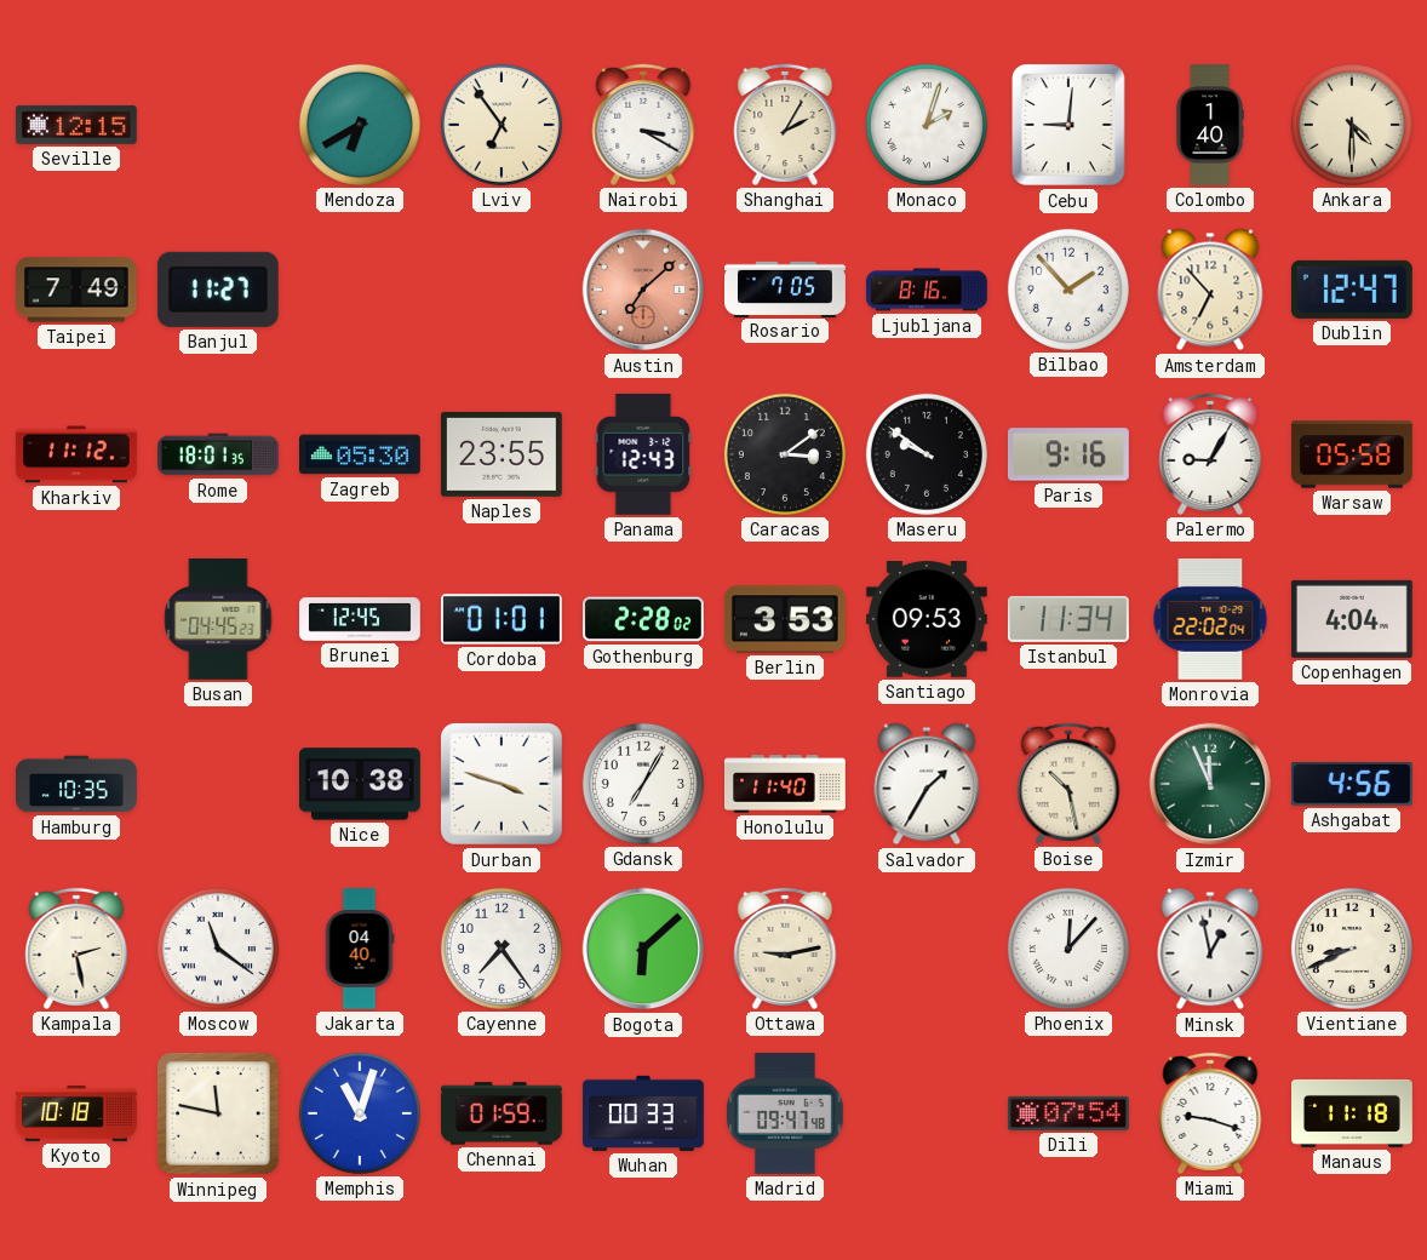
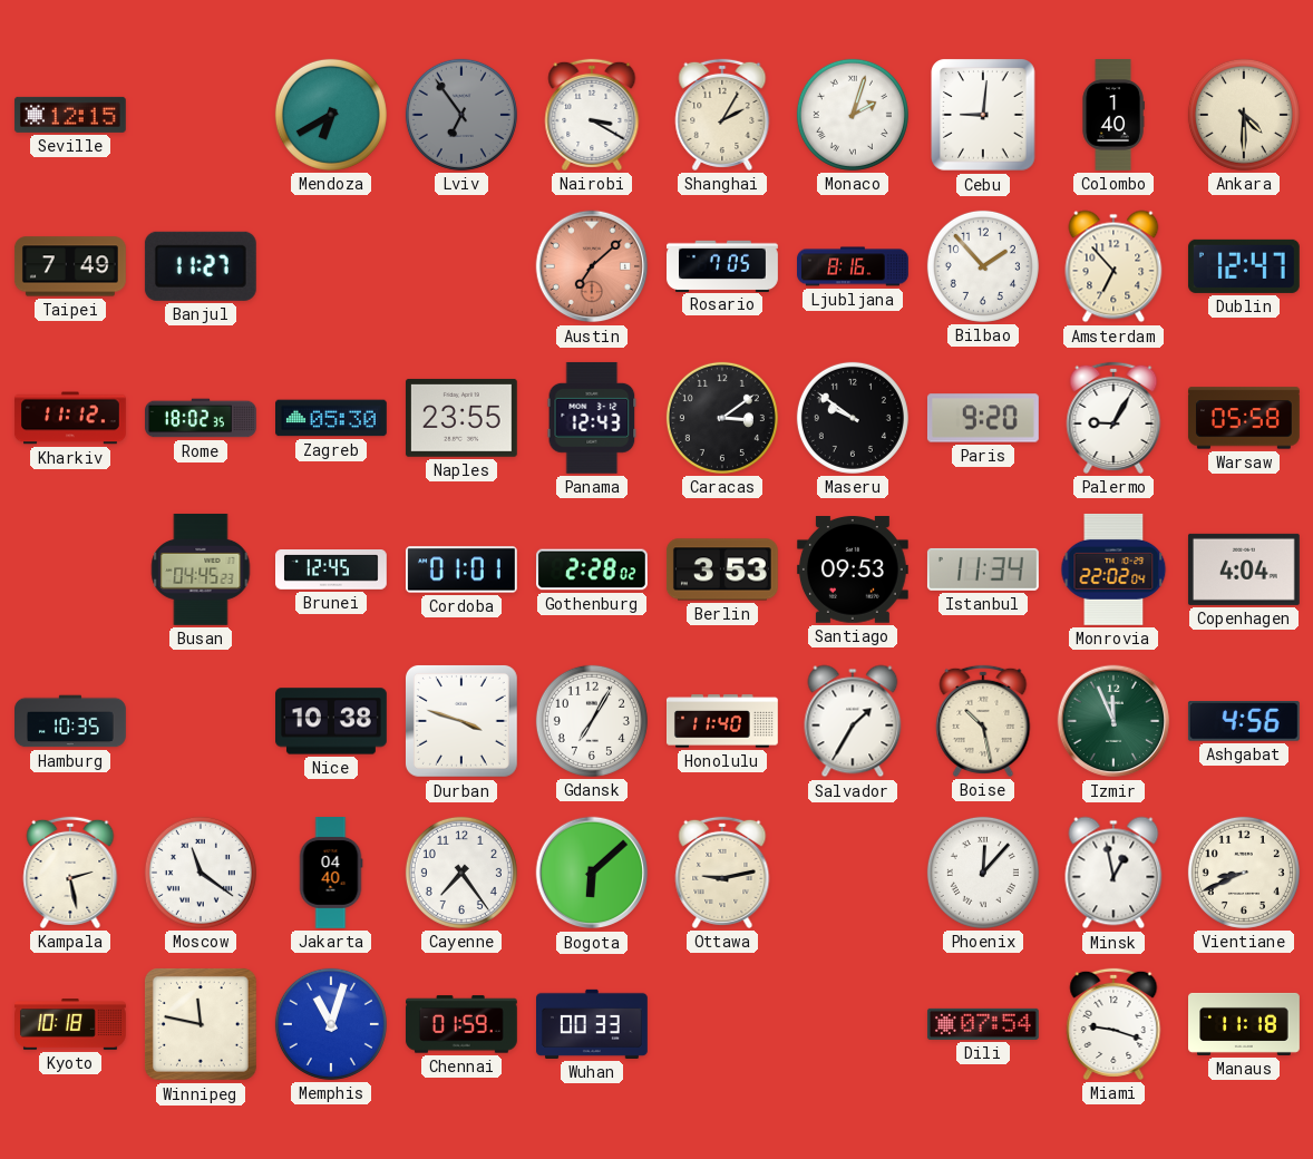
Lviv dial: cream -> grey
Rome: 18:01 -> 18:02
Paris: 9:16 -> 9:20
Madrid: 09:47 -> none
